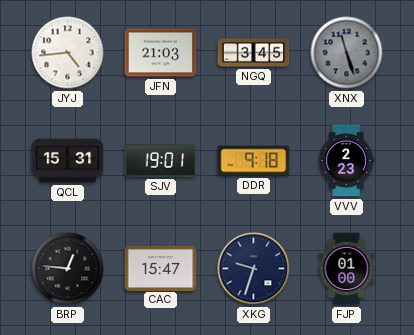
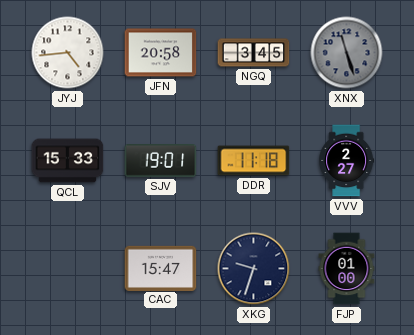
JFN: 21:03 -> 20:58
QCL: 15:31 -> 15:33
DDR: 9:18 -> 11:18
VVV: 2:23 -> 2:27
BRP: 12:46 -> none
